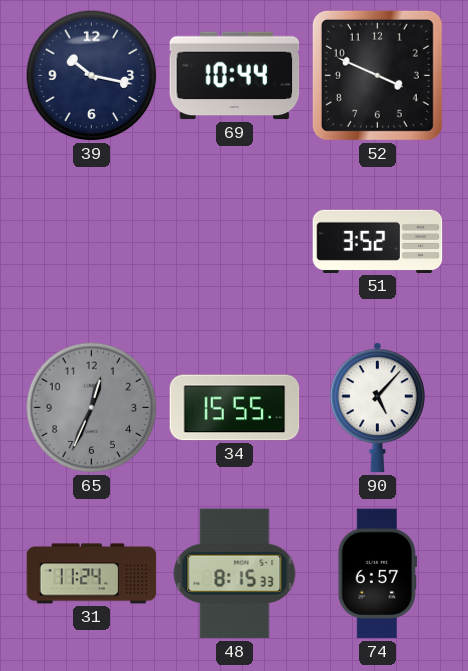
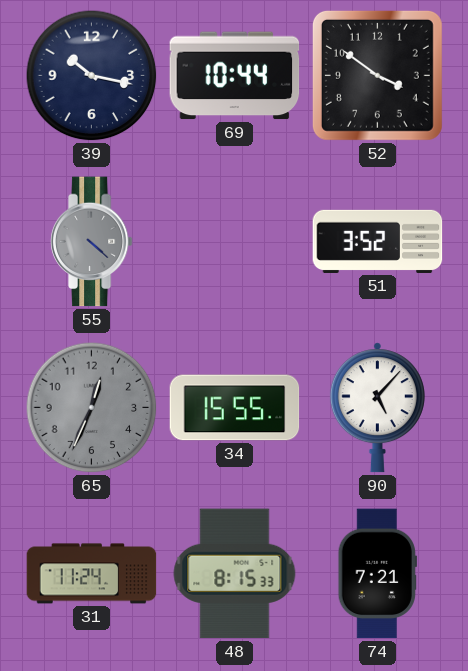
52: 3:49 -> 3:51
55: none -> 4:22
74: 6:57 -> 7:21
